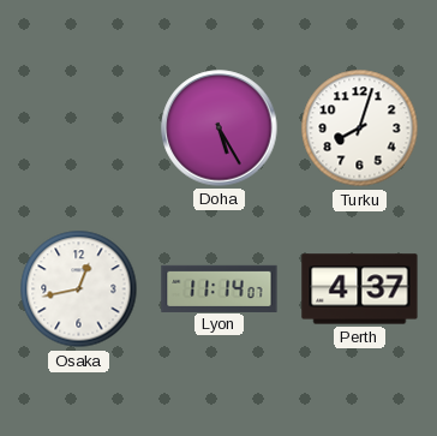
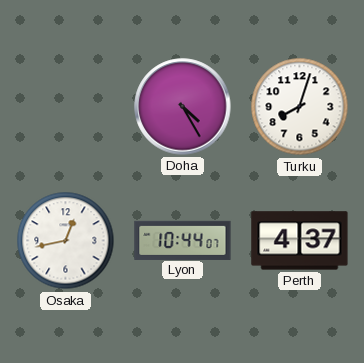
Doha: 5:25 -> 4:25
Lyon: 11:14 -> 10:44
